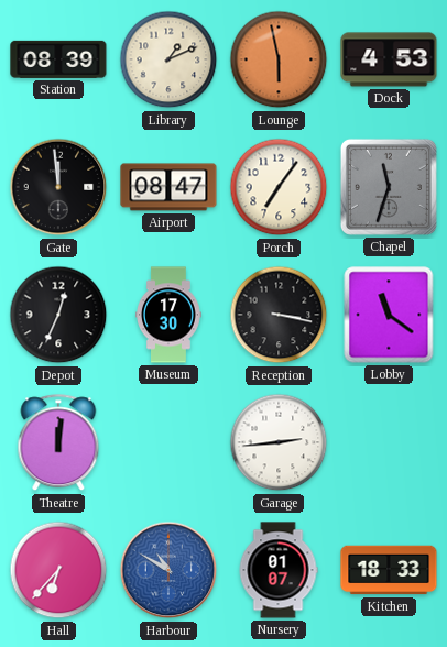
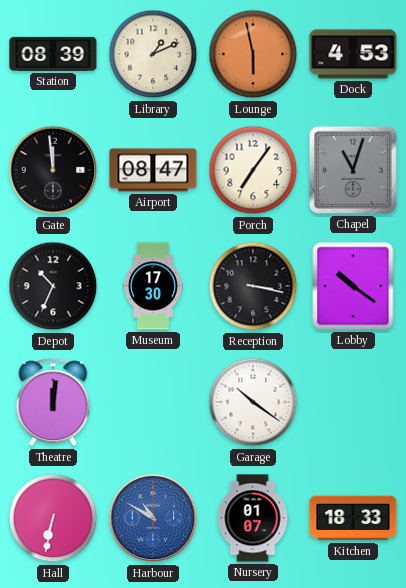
Chapel: 11:33 -> 11:03
Depot: 12:34 -> 10:34
Lobby: 11:21 -> 10:21
Garage: 2:44 -> 10:21
Hall: 6:37 -> 6:32
